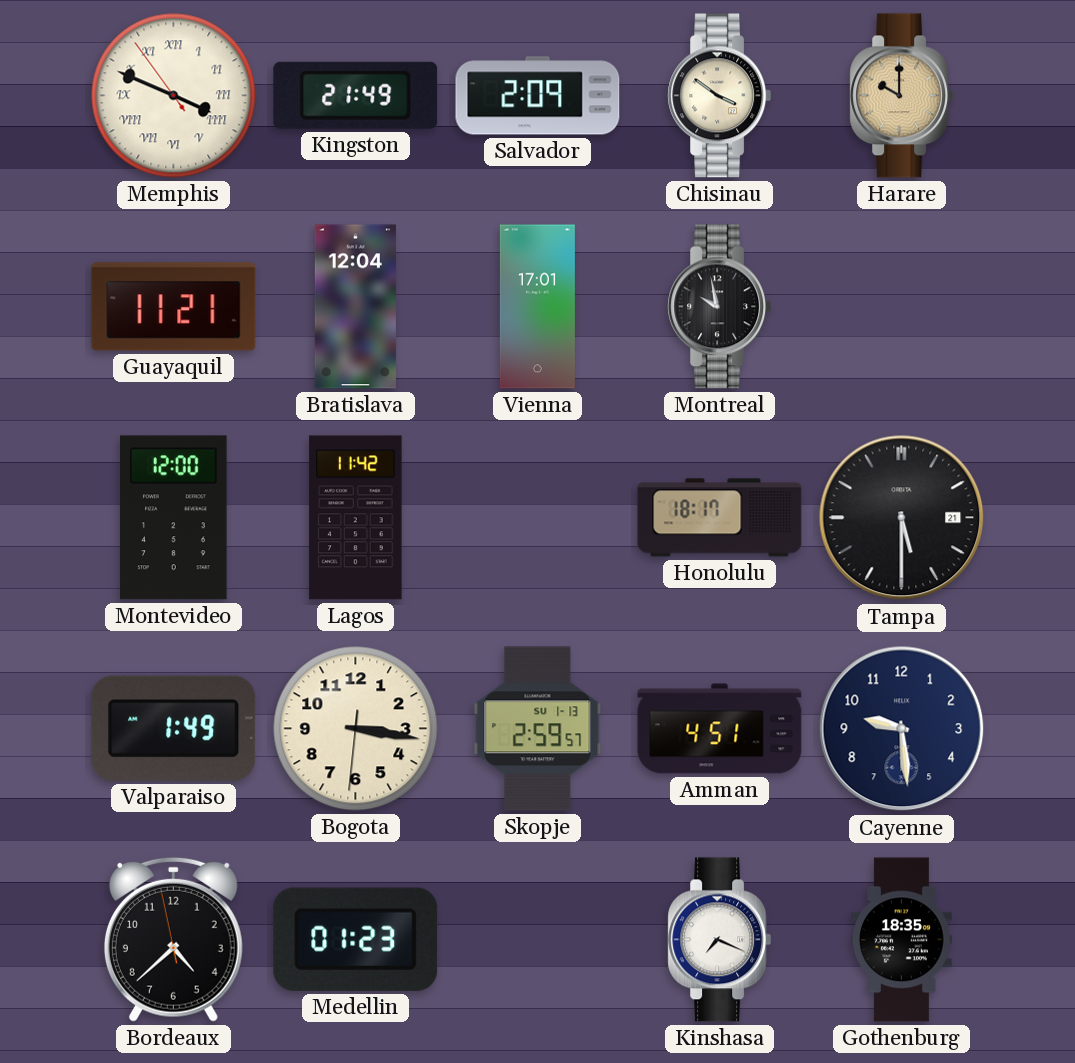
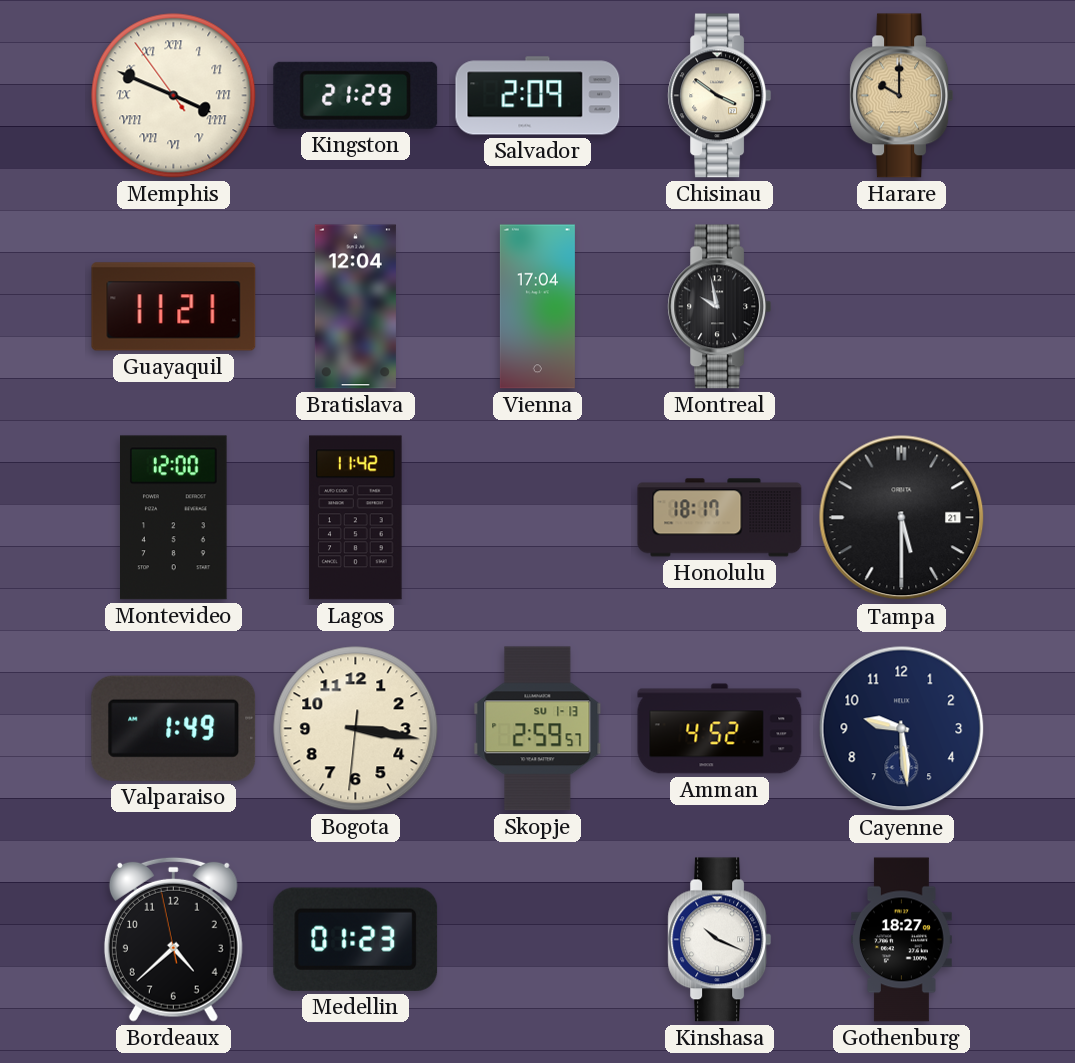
Kingston: 21:49 -> 21:29
Vienna: 17:01 -> 17:04
Amman: 4:51 -> 4:52
Kinshasa: 7:19 -> 10:19
Gothenburg: 18:35 -> 18:27
